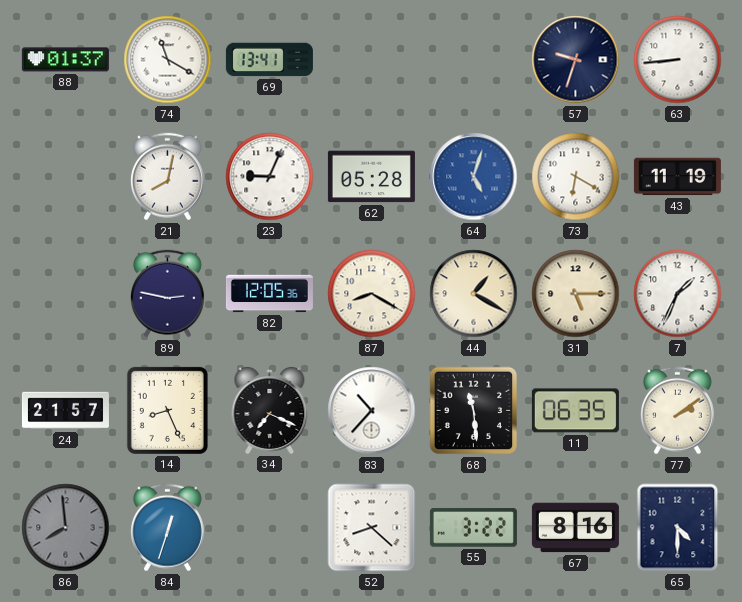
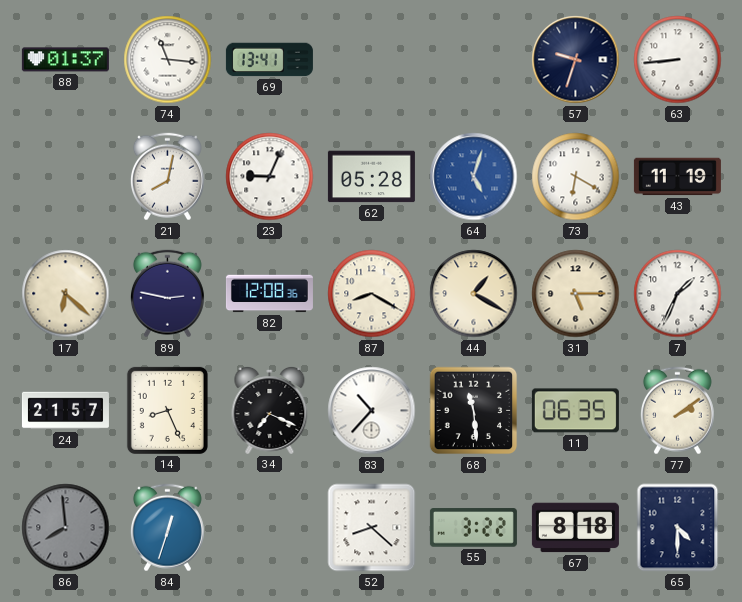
74: 11:20 -> 11:16
17: none -> 6:22
82: 12:05 -> 12:08
67: 8:16 -> 8:18
